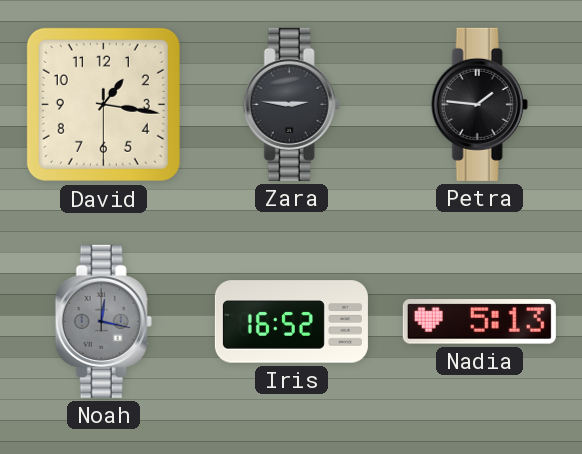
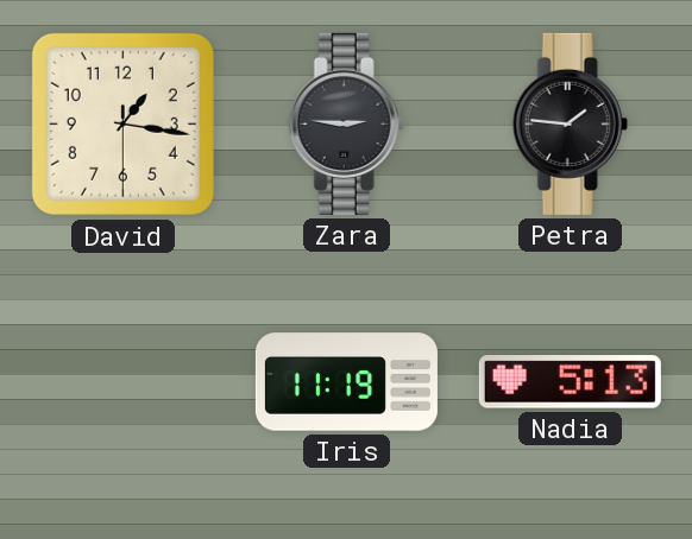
Noah: 12:17 -> none
Iris: 16:52 -> 11:19
